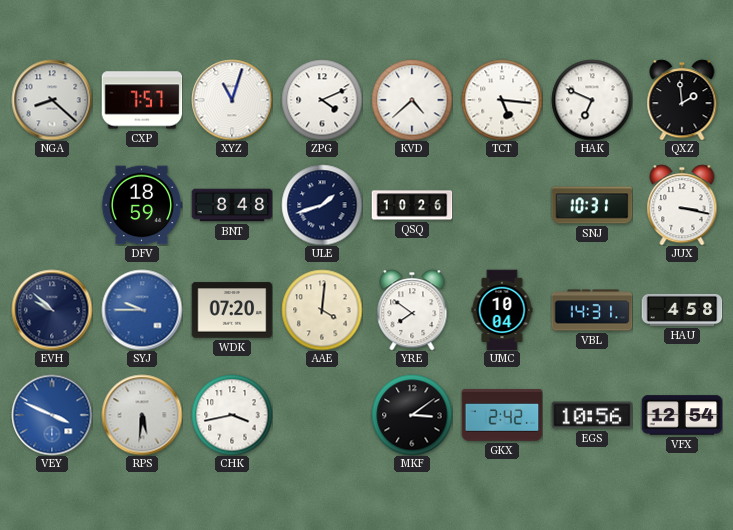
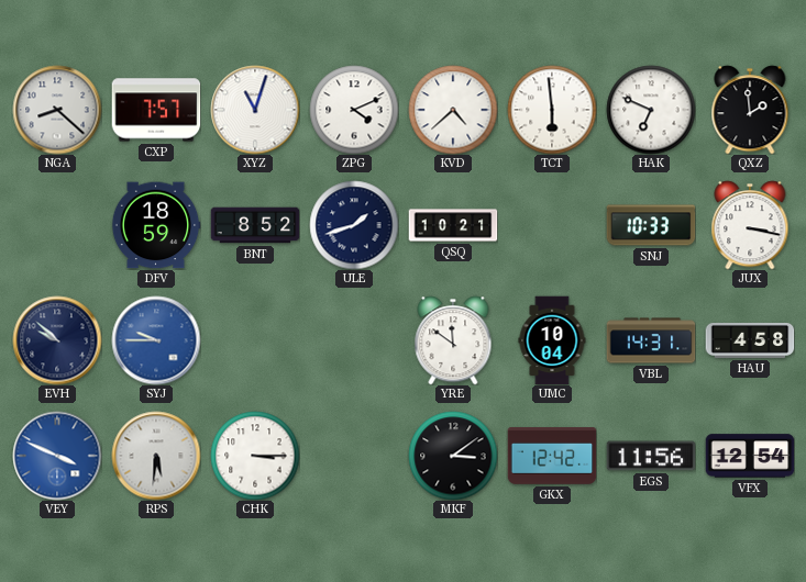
TCT: 5:16 -> 5:59
BNT: 8:48 -> 8:52
QSQ: 10:26 -> 10:21
SNJ: 10:31 -> 10:33
WDK: 07:20 -> none
AAE: 4:01 -> none
YRE: 7:51 -> 11:51
CHK: 3:43 -> 3:15
GKX: 2:42 -> 12:42
EGS: 10:56 -> 11:56
